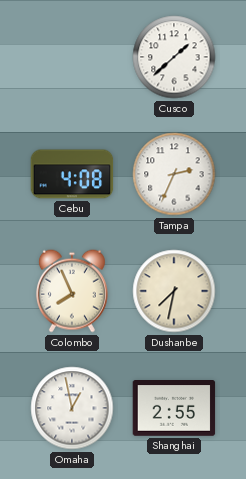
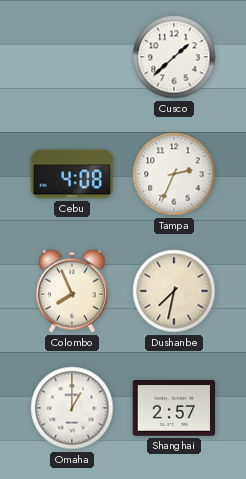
Omaha: 12:58 -> 1:00
Shanghai: 2:55 -> 2:57
